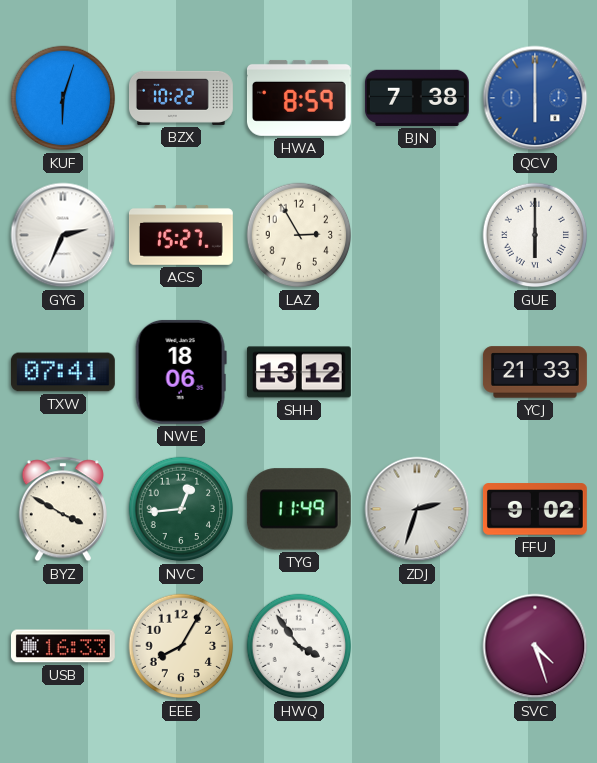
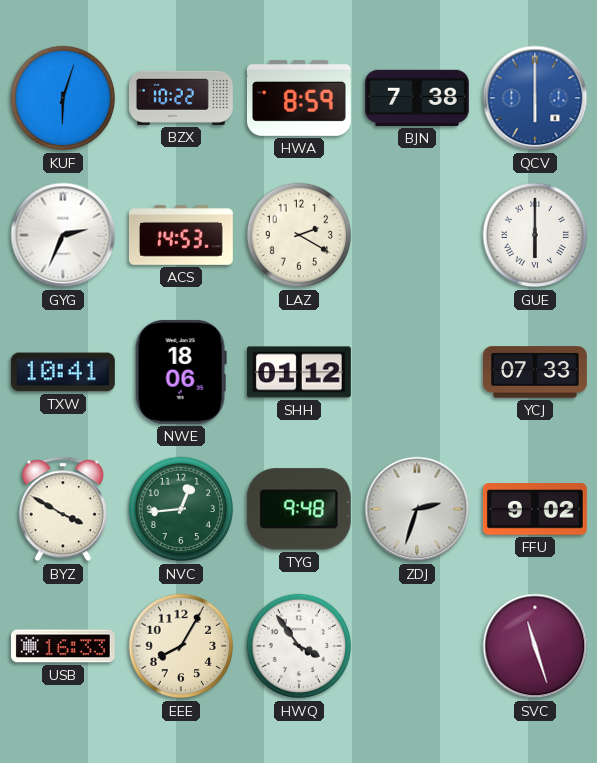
ACS: 15:27 -> 14:53
LAZ: 2:55 -> 2:20
TXW: 07:41 -> 10:41
SHH: 13:12 -> 01:12
YCJ: 21:33 -> 07:33
TYG: 11:49 -> 9:48
SVC: 4:27 -> 11:27
